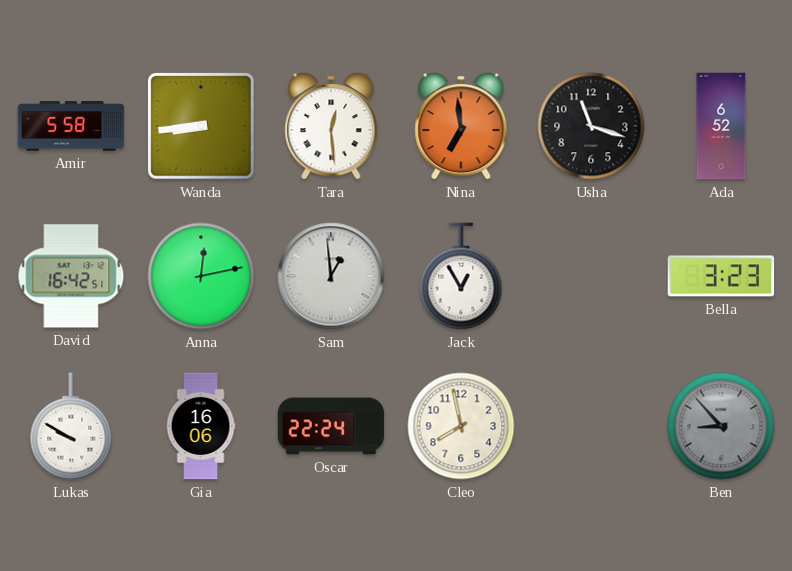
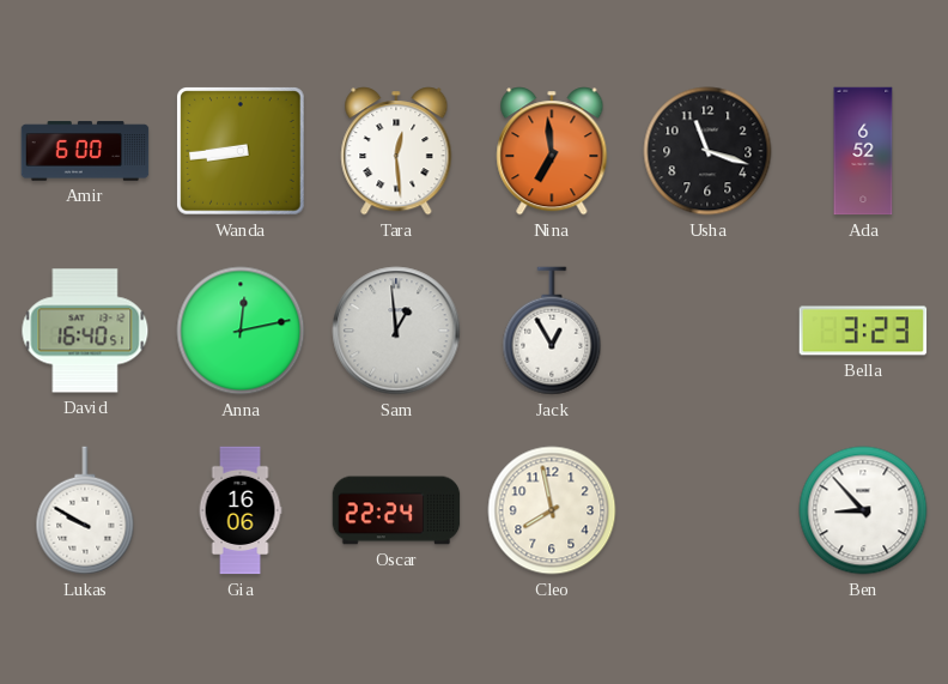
Amir: 5:58 -> 6:00
David: 16:42 -> 16:40
Ben dial: grey -> white
